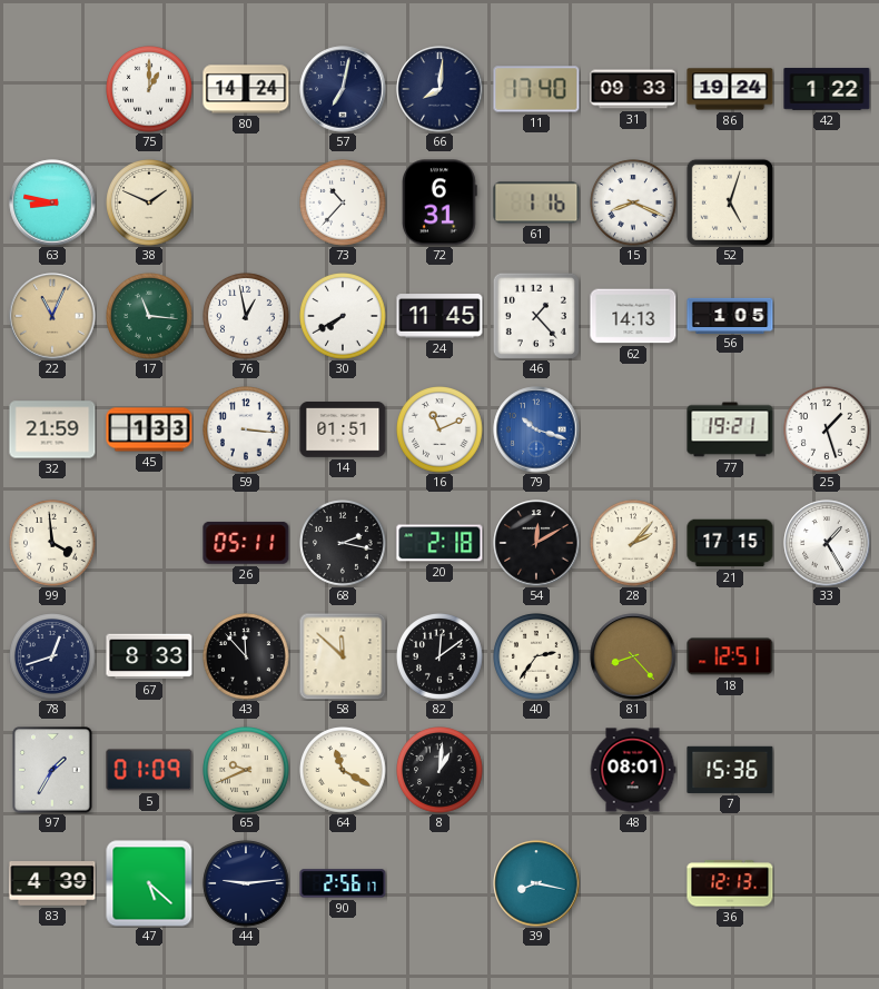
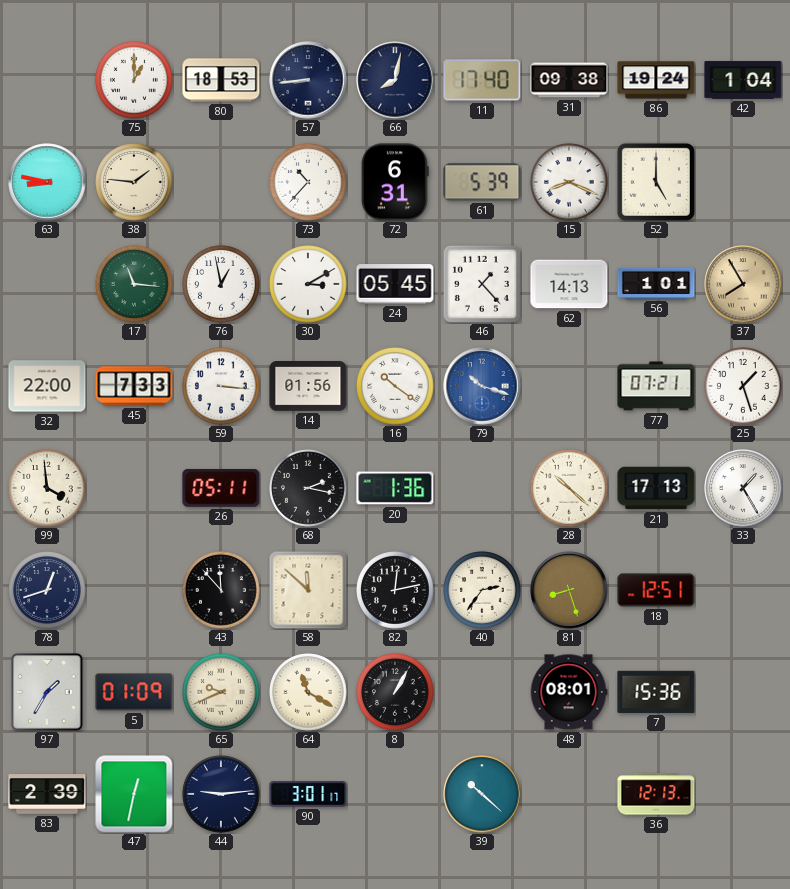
80: 14:24 -> 18:53
57: 7:02 -> 8:44
66: 8:01 -> 8:02
31: 09:33 -> 09:38
42: 1:22 -> 1:04
38: 1:49 -> 1:46
61: 1:16 -> 5:39
52: 5:03 -> 5:00
22: 11:04 -> none
30: 7:40 -> 3:10
24: 11:45 -> 05:45
56: 1:05 -> 1:01
37: none -> 7:55
32: 21:59 -> 22:00
45: 1:33 -> 7:33
14: 01:51 -> 01:56
16: 11:11 -> 10:21
77: 19:21 -> 07:21
20: 2:18 -> 1:36
54: 12:10 -> none
28: 2:07 -> 10:22
21: 17:15 -> 17:13
67: 8:33 -> none
82: 12:09 -> 12:13
81: 8:23 -> 8:27
8: 1:01 -> 1:05
83: 4:39 -> 2:39
47: 5:22 -> 12:32
90: 2:56 -> 3:01
39: 8:17 -> 10:22
